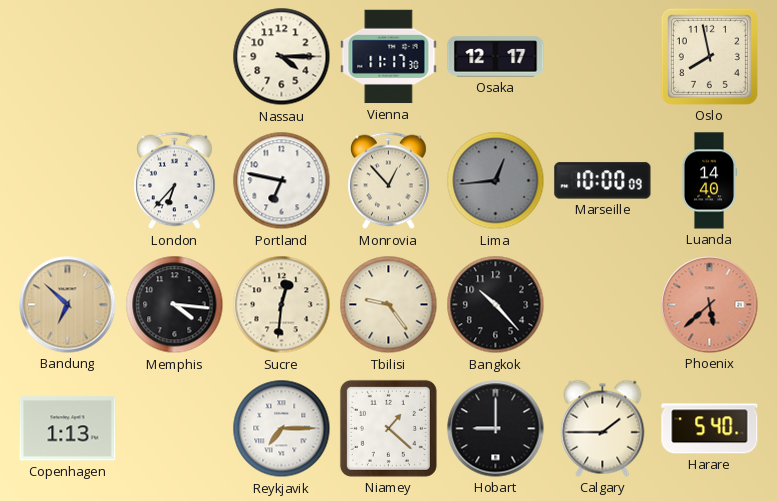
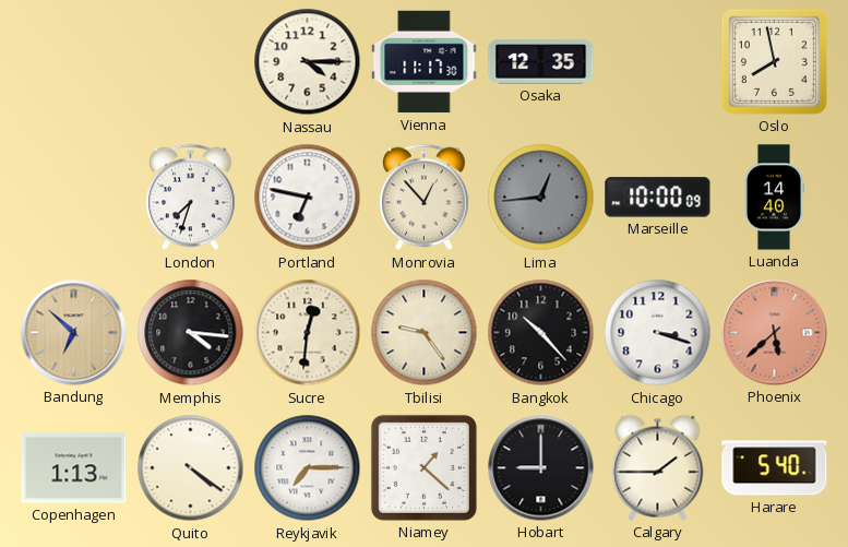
Osaka: 12:17 -> 12:35
London: 6:37 -> 7:33
Chicago: none -> 3:18
Quito: none -> 4:21
